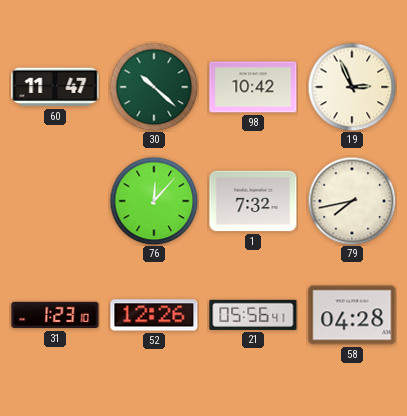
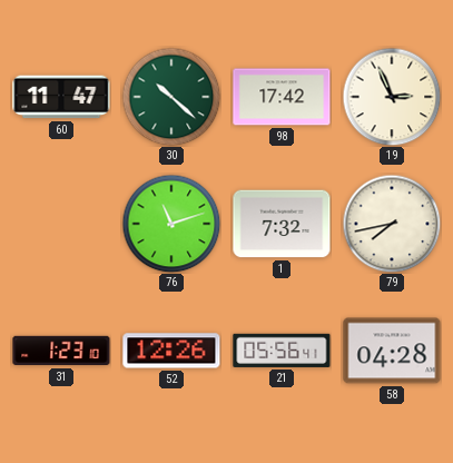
98: 10:42 -> 17:42
76: 12:07 -> 11:12
